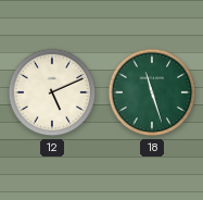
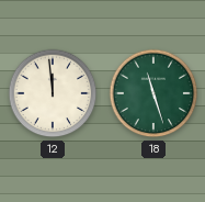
12: 5:11 -> 11:59
